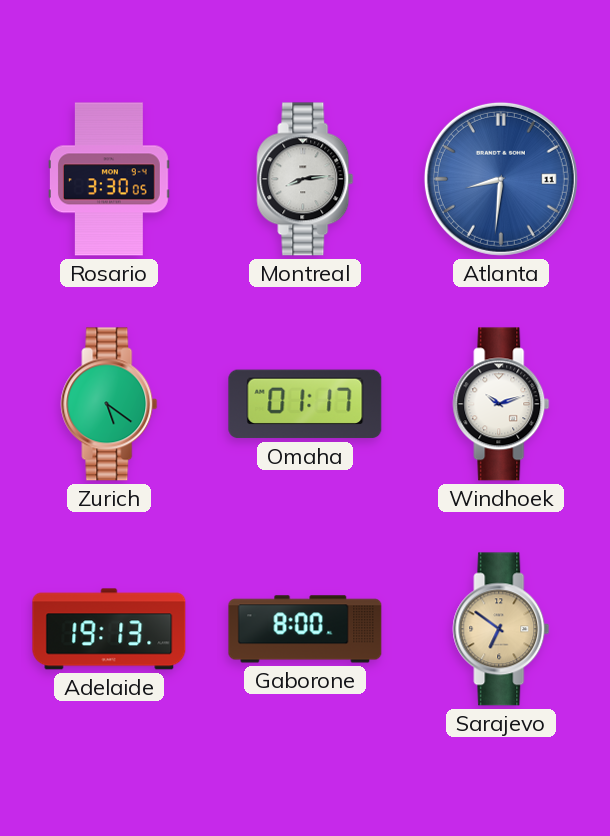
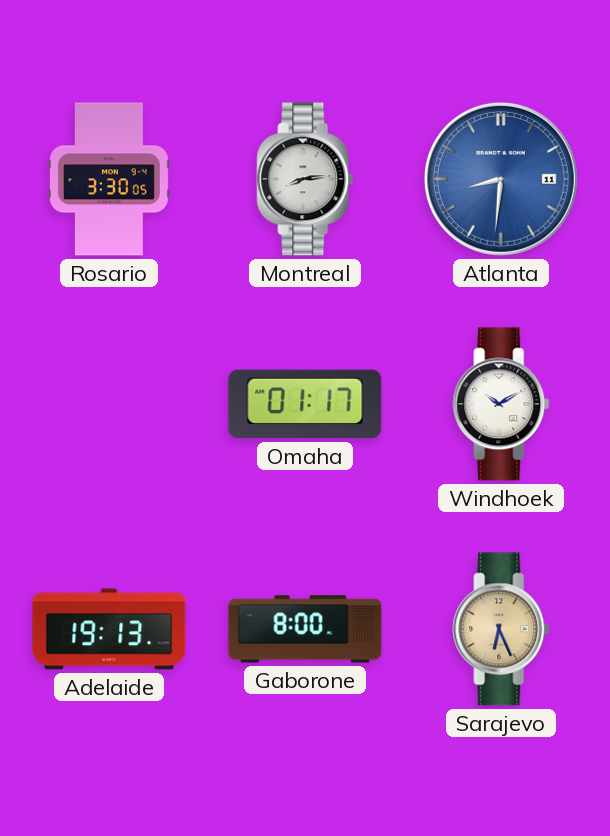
Zurich: 5:21 -> none
Windhoek: 10:12 -> 10:10
Sarajevo: 6:51 -> 6:26
